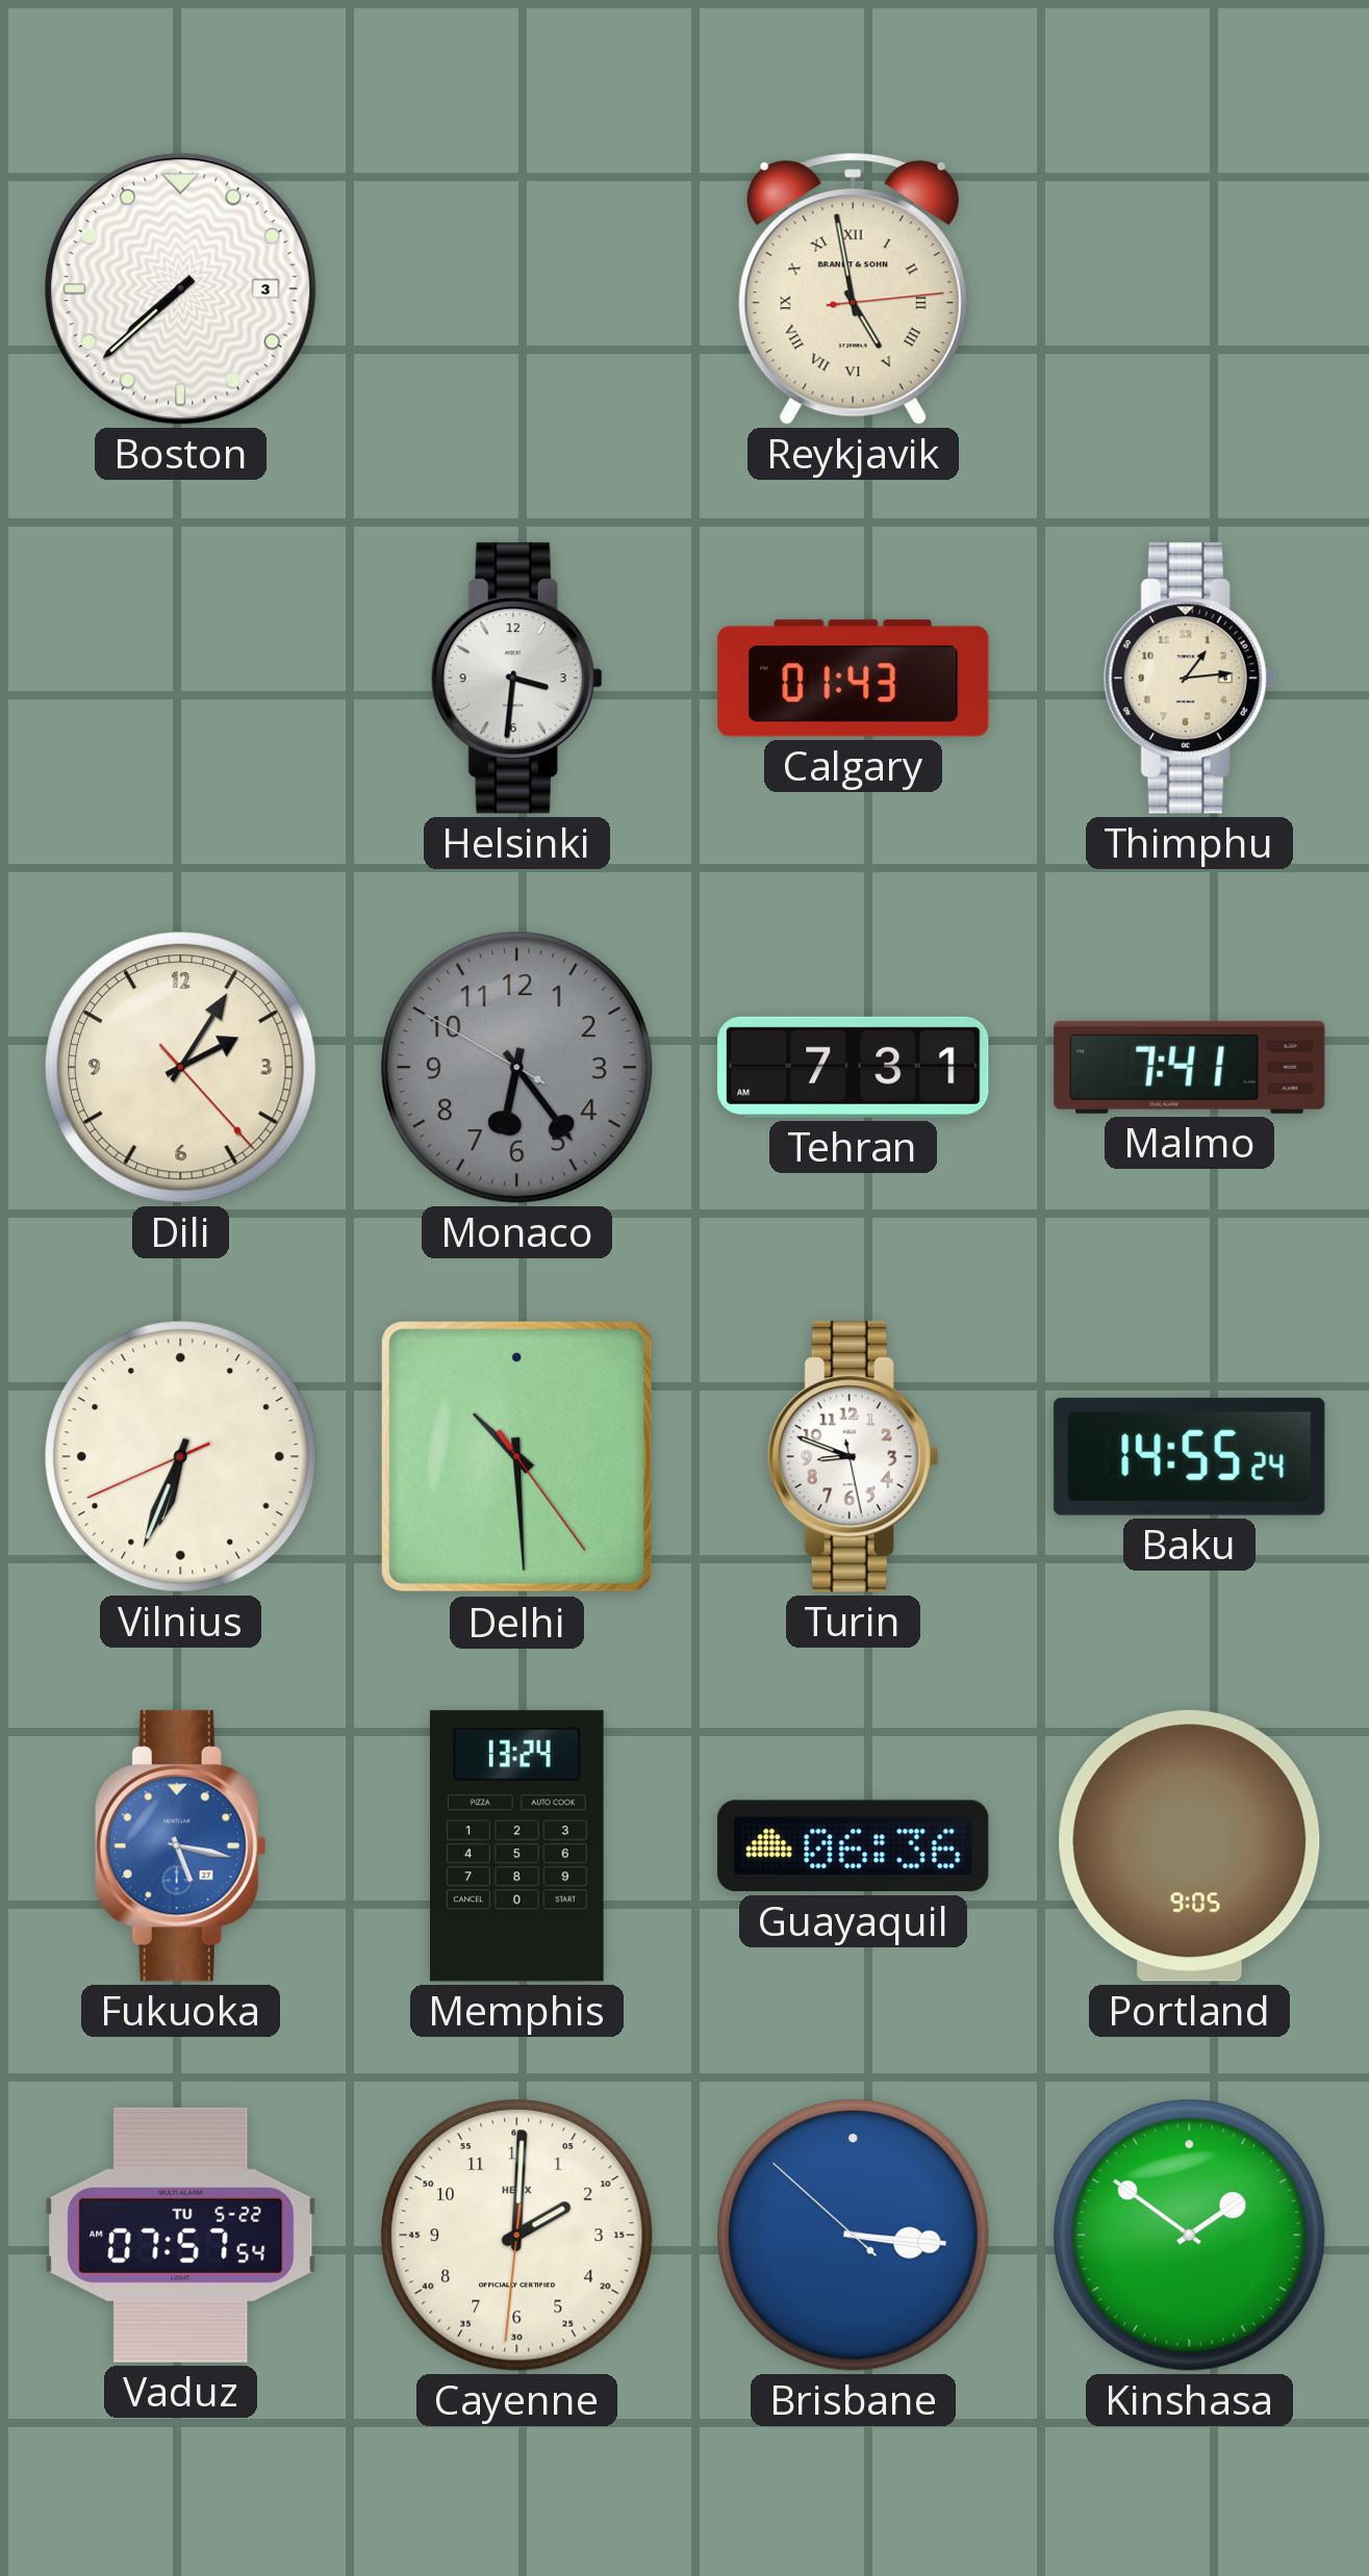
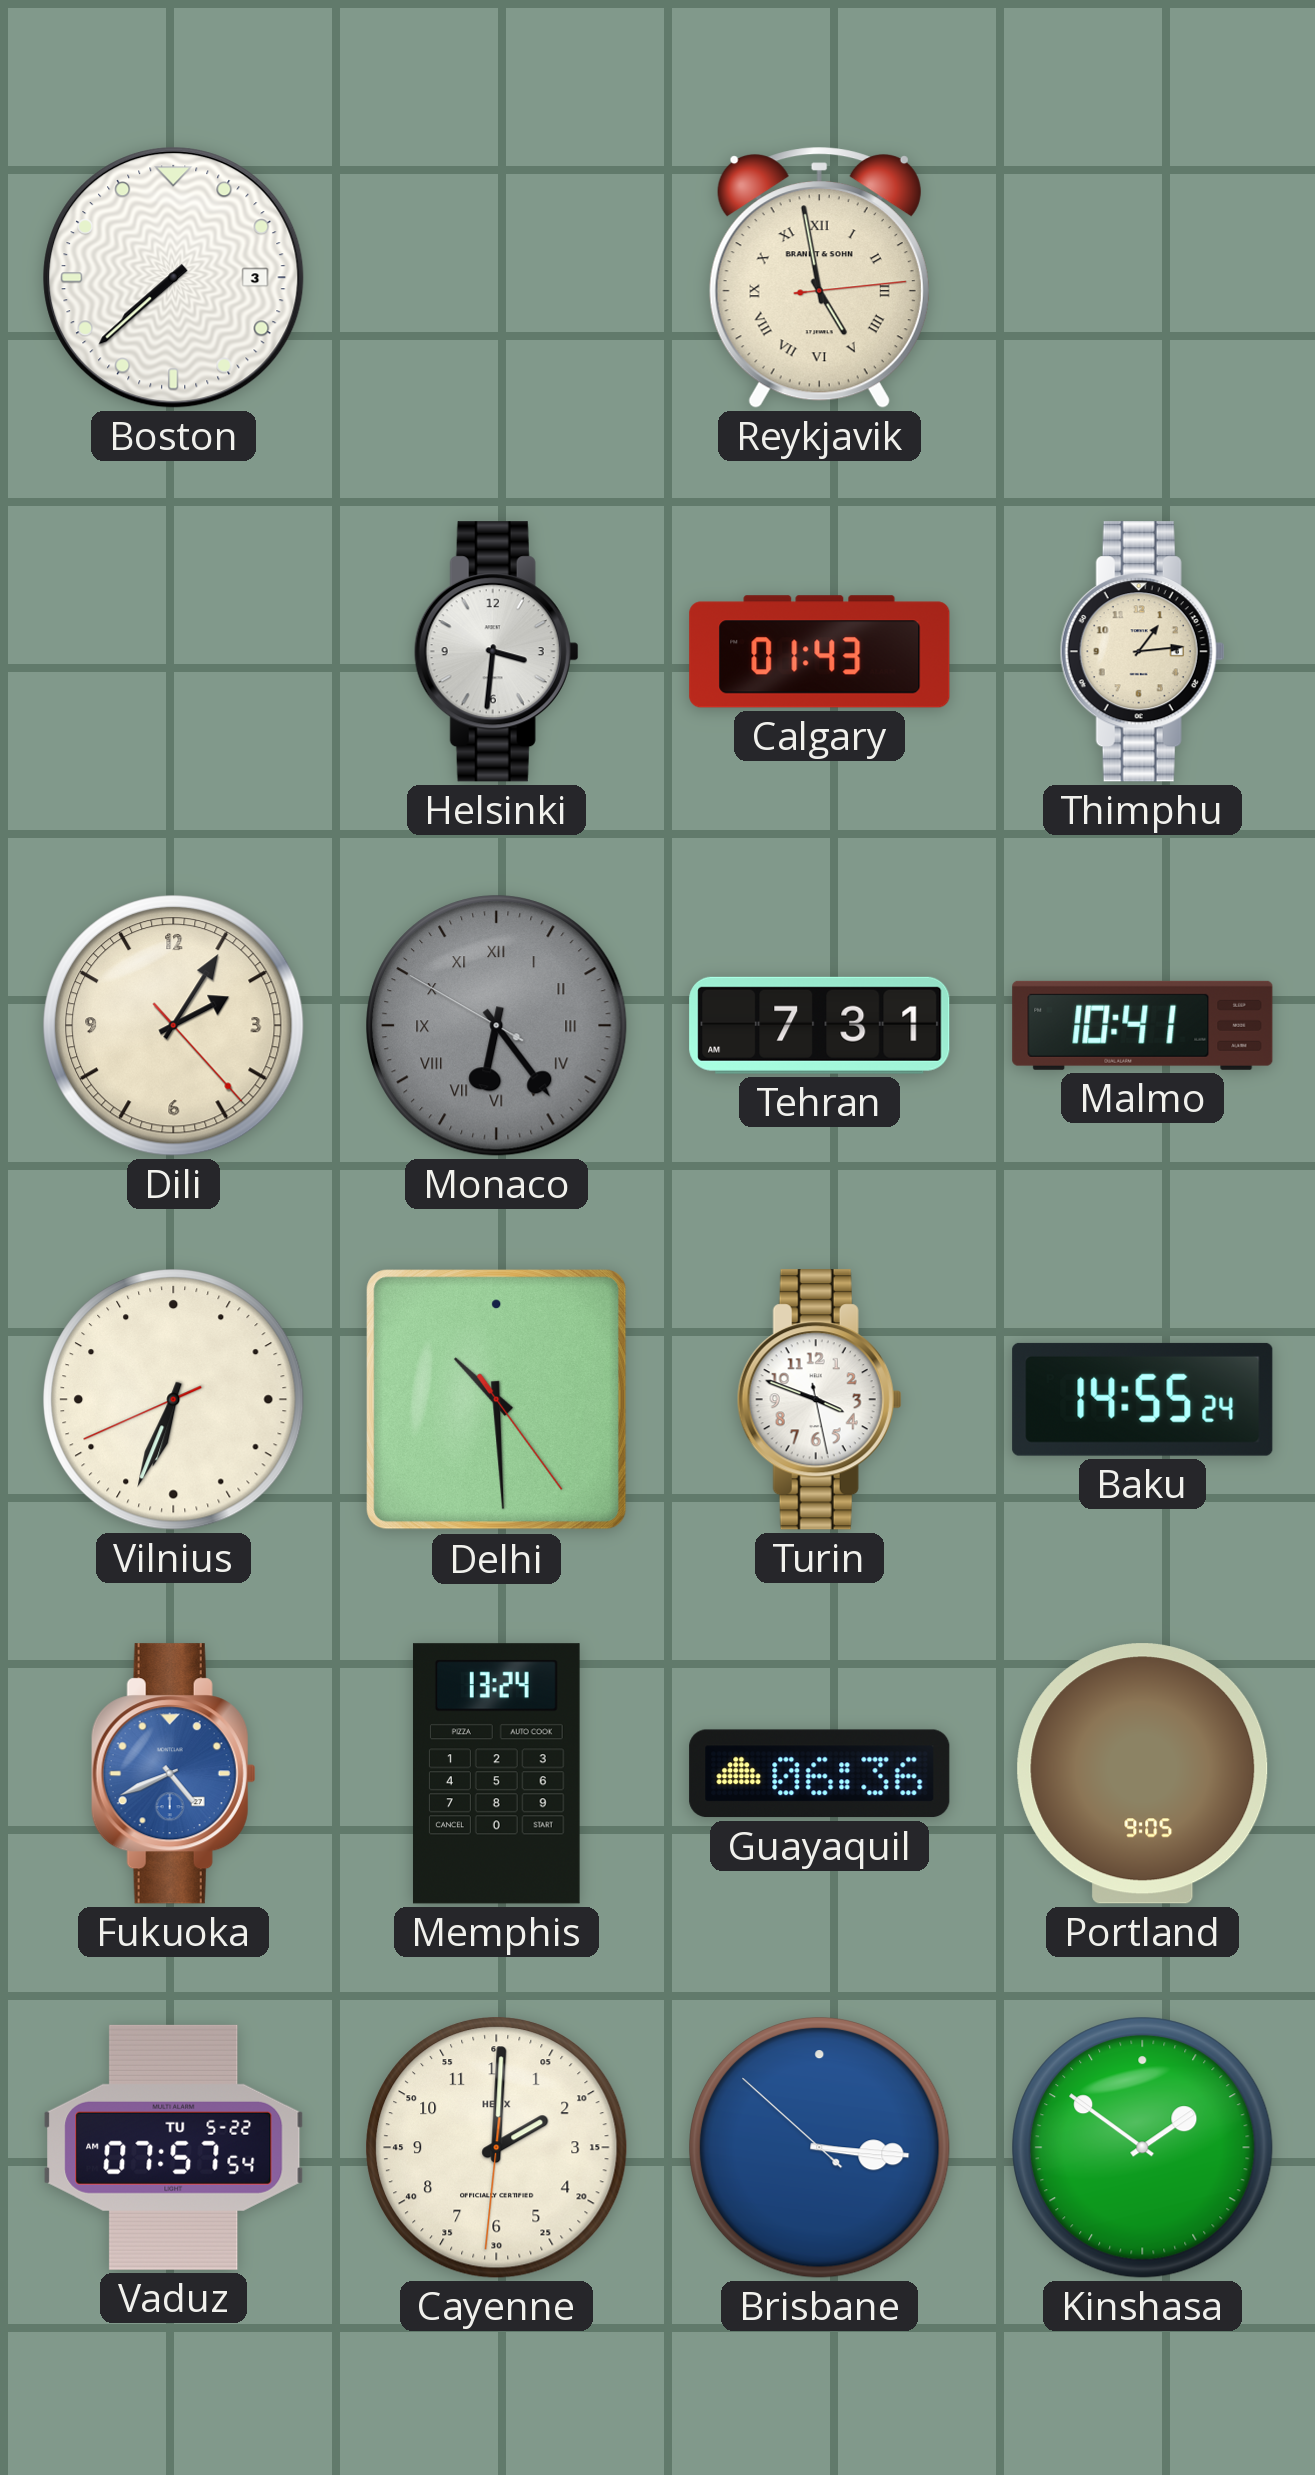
Monaco numerals: Arabic -> Roman
Malmo: 7:41 -> 10:41
Turin: 8:48 -> 3:48
Fukuoka: 5:17 -> 4:41
